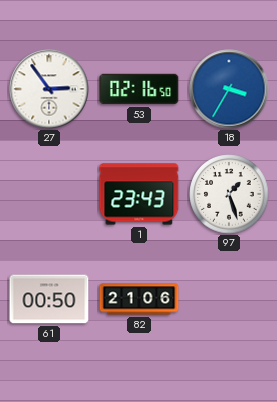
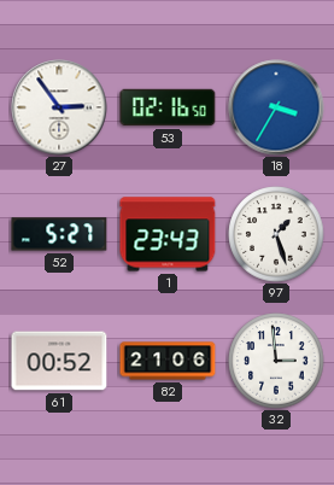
52: none -> 5:27
61: 00:50 -> 00:52
32: none -> 2:59
